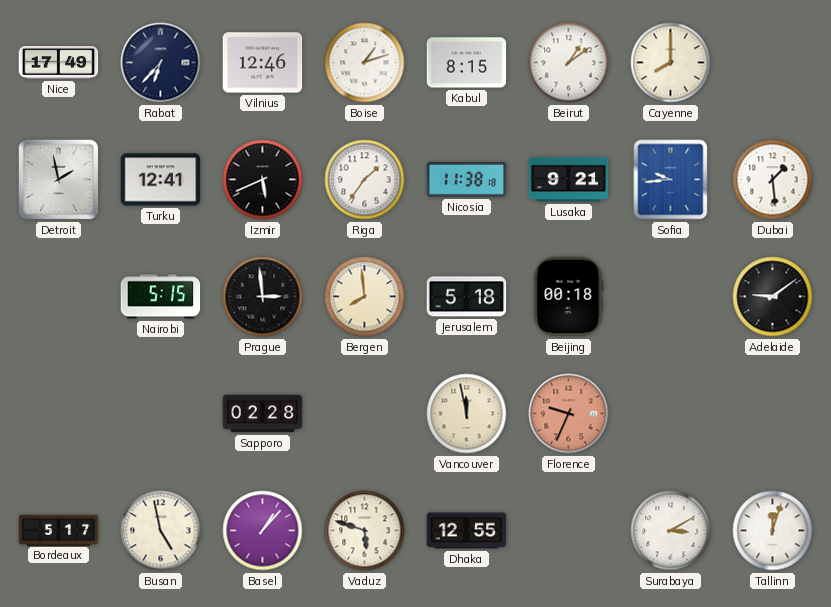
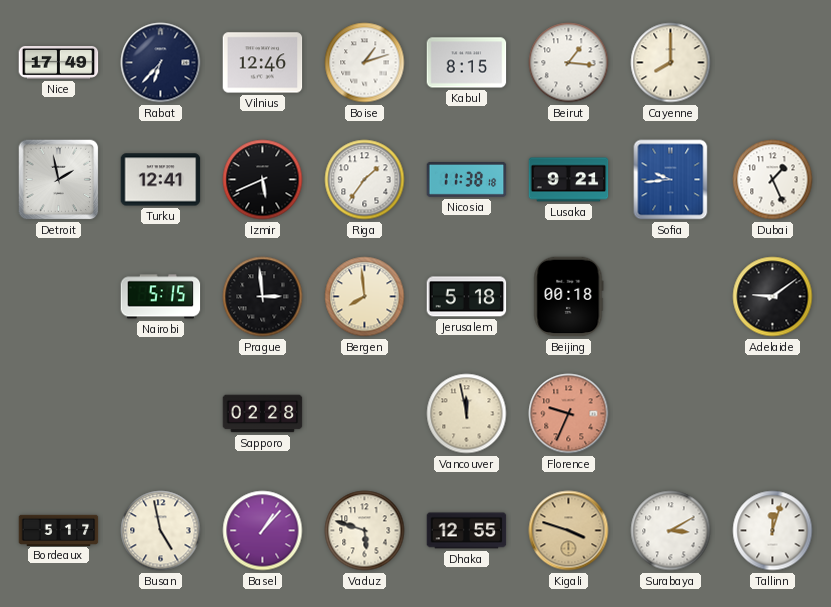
Beirut: 1:09 -> 1:16
Dubai: 1:29 -> 1:26
Kigali: none -> 3:48
